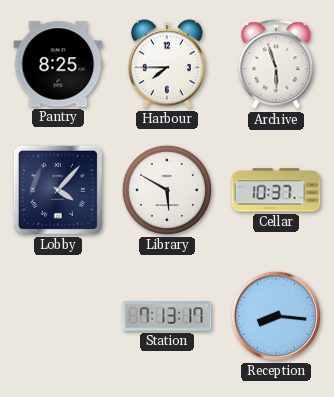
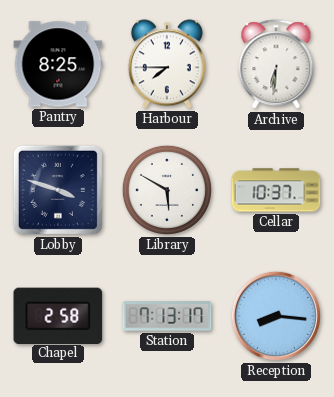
Archive: 5:57 -> 6:31
Lobby: 4:07 -> 3:48
Chapel: none -> 2:58
